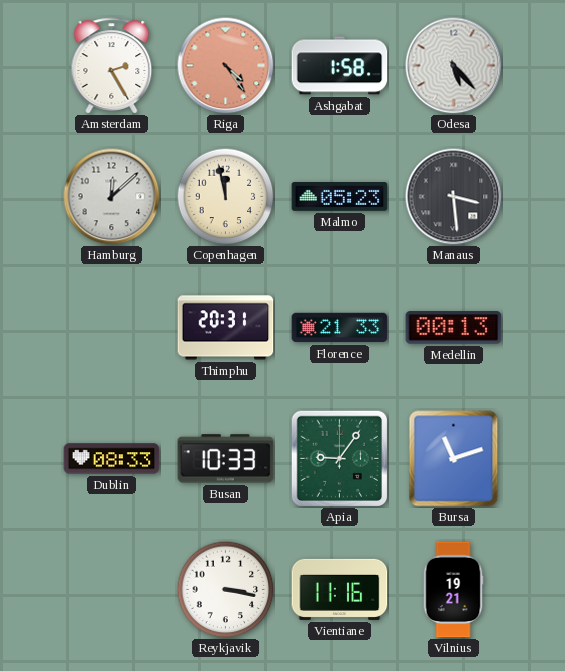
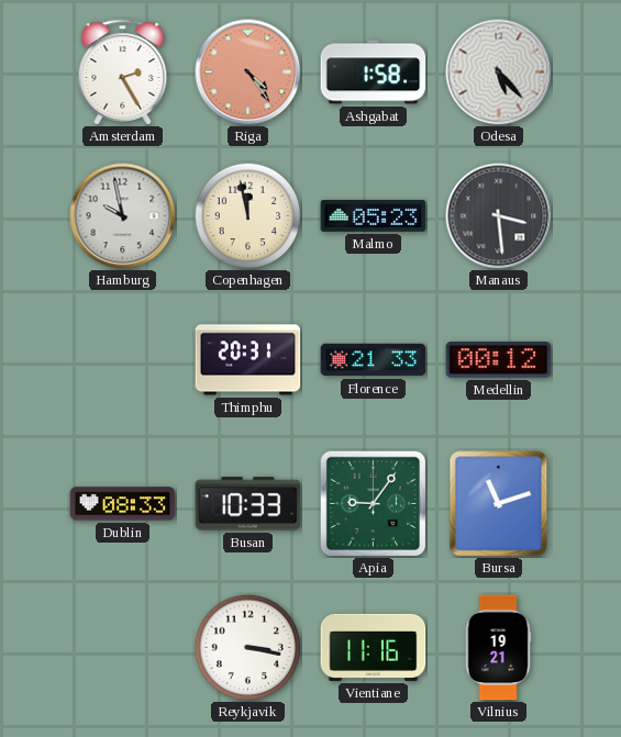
Hamburg: 12:08 -> 9:58
Medellin: 00:13 -> 00:12
